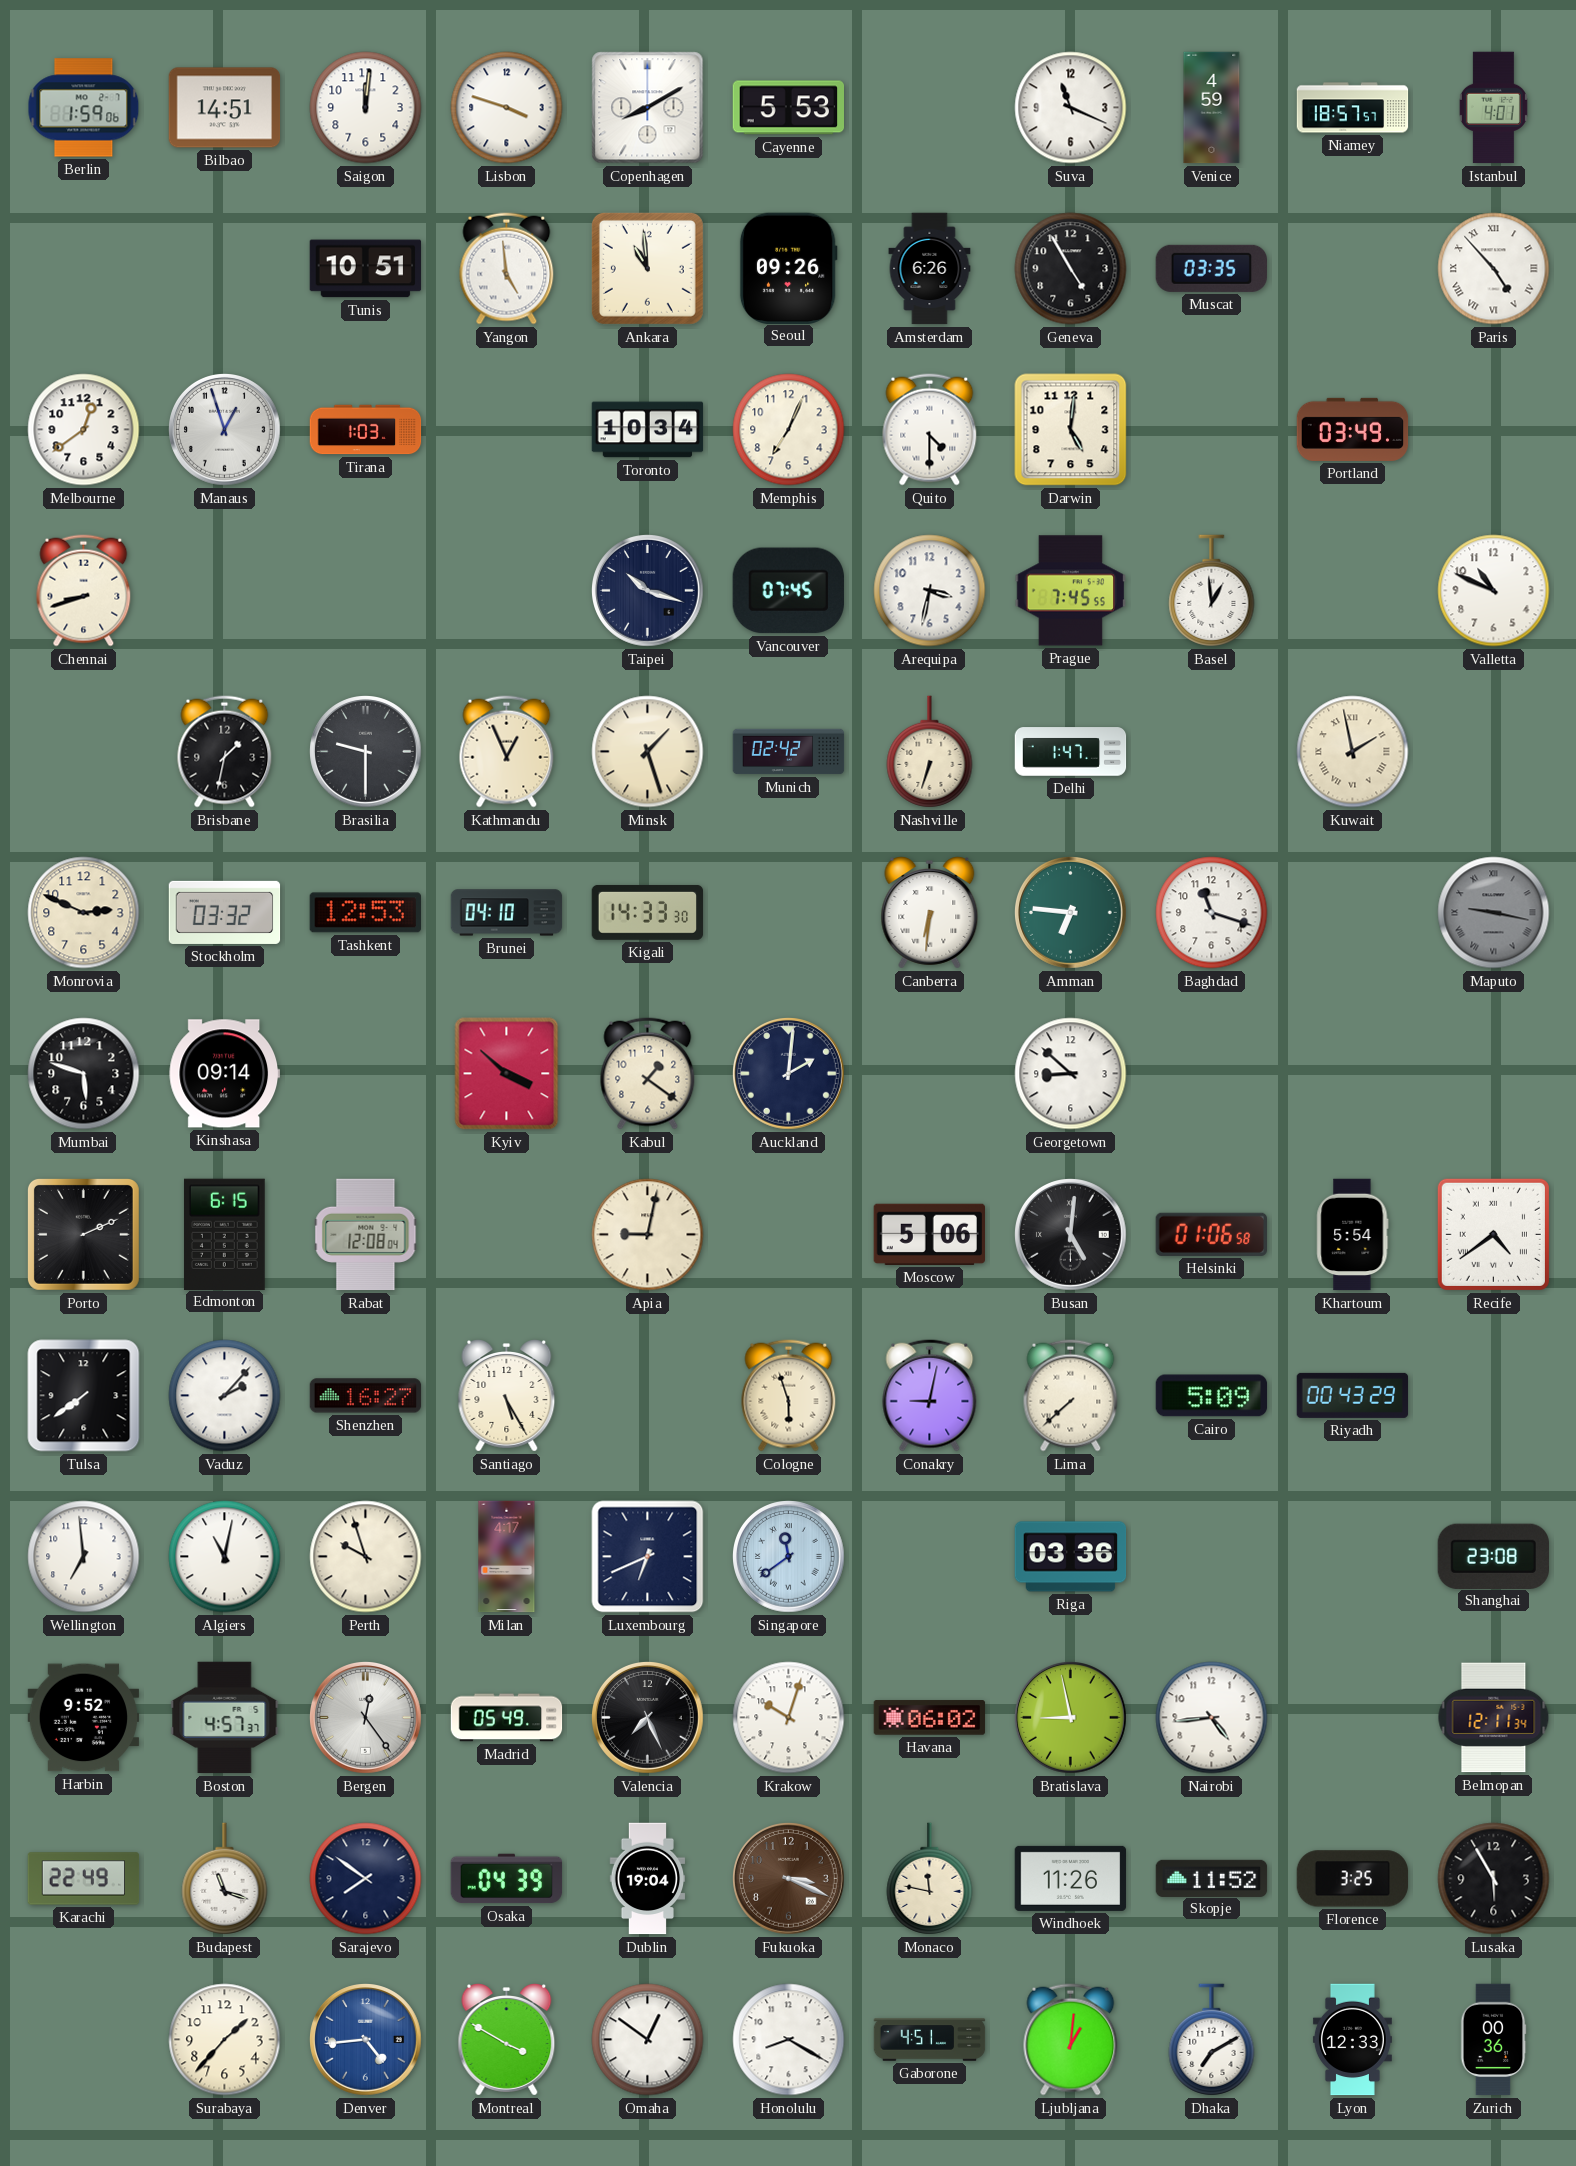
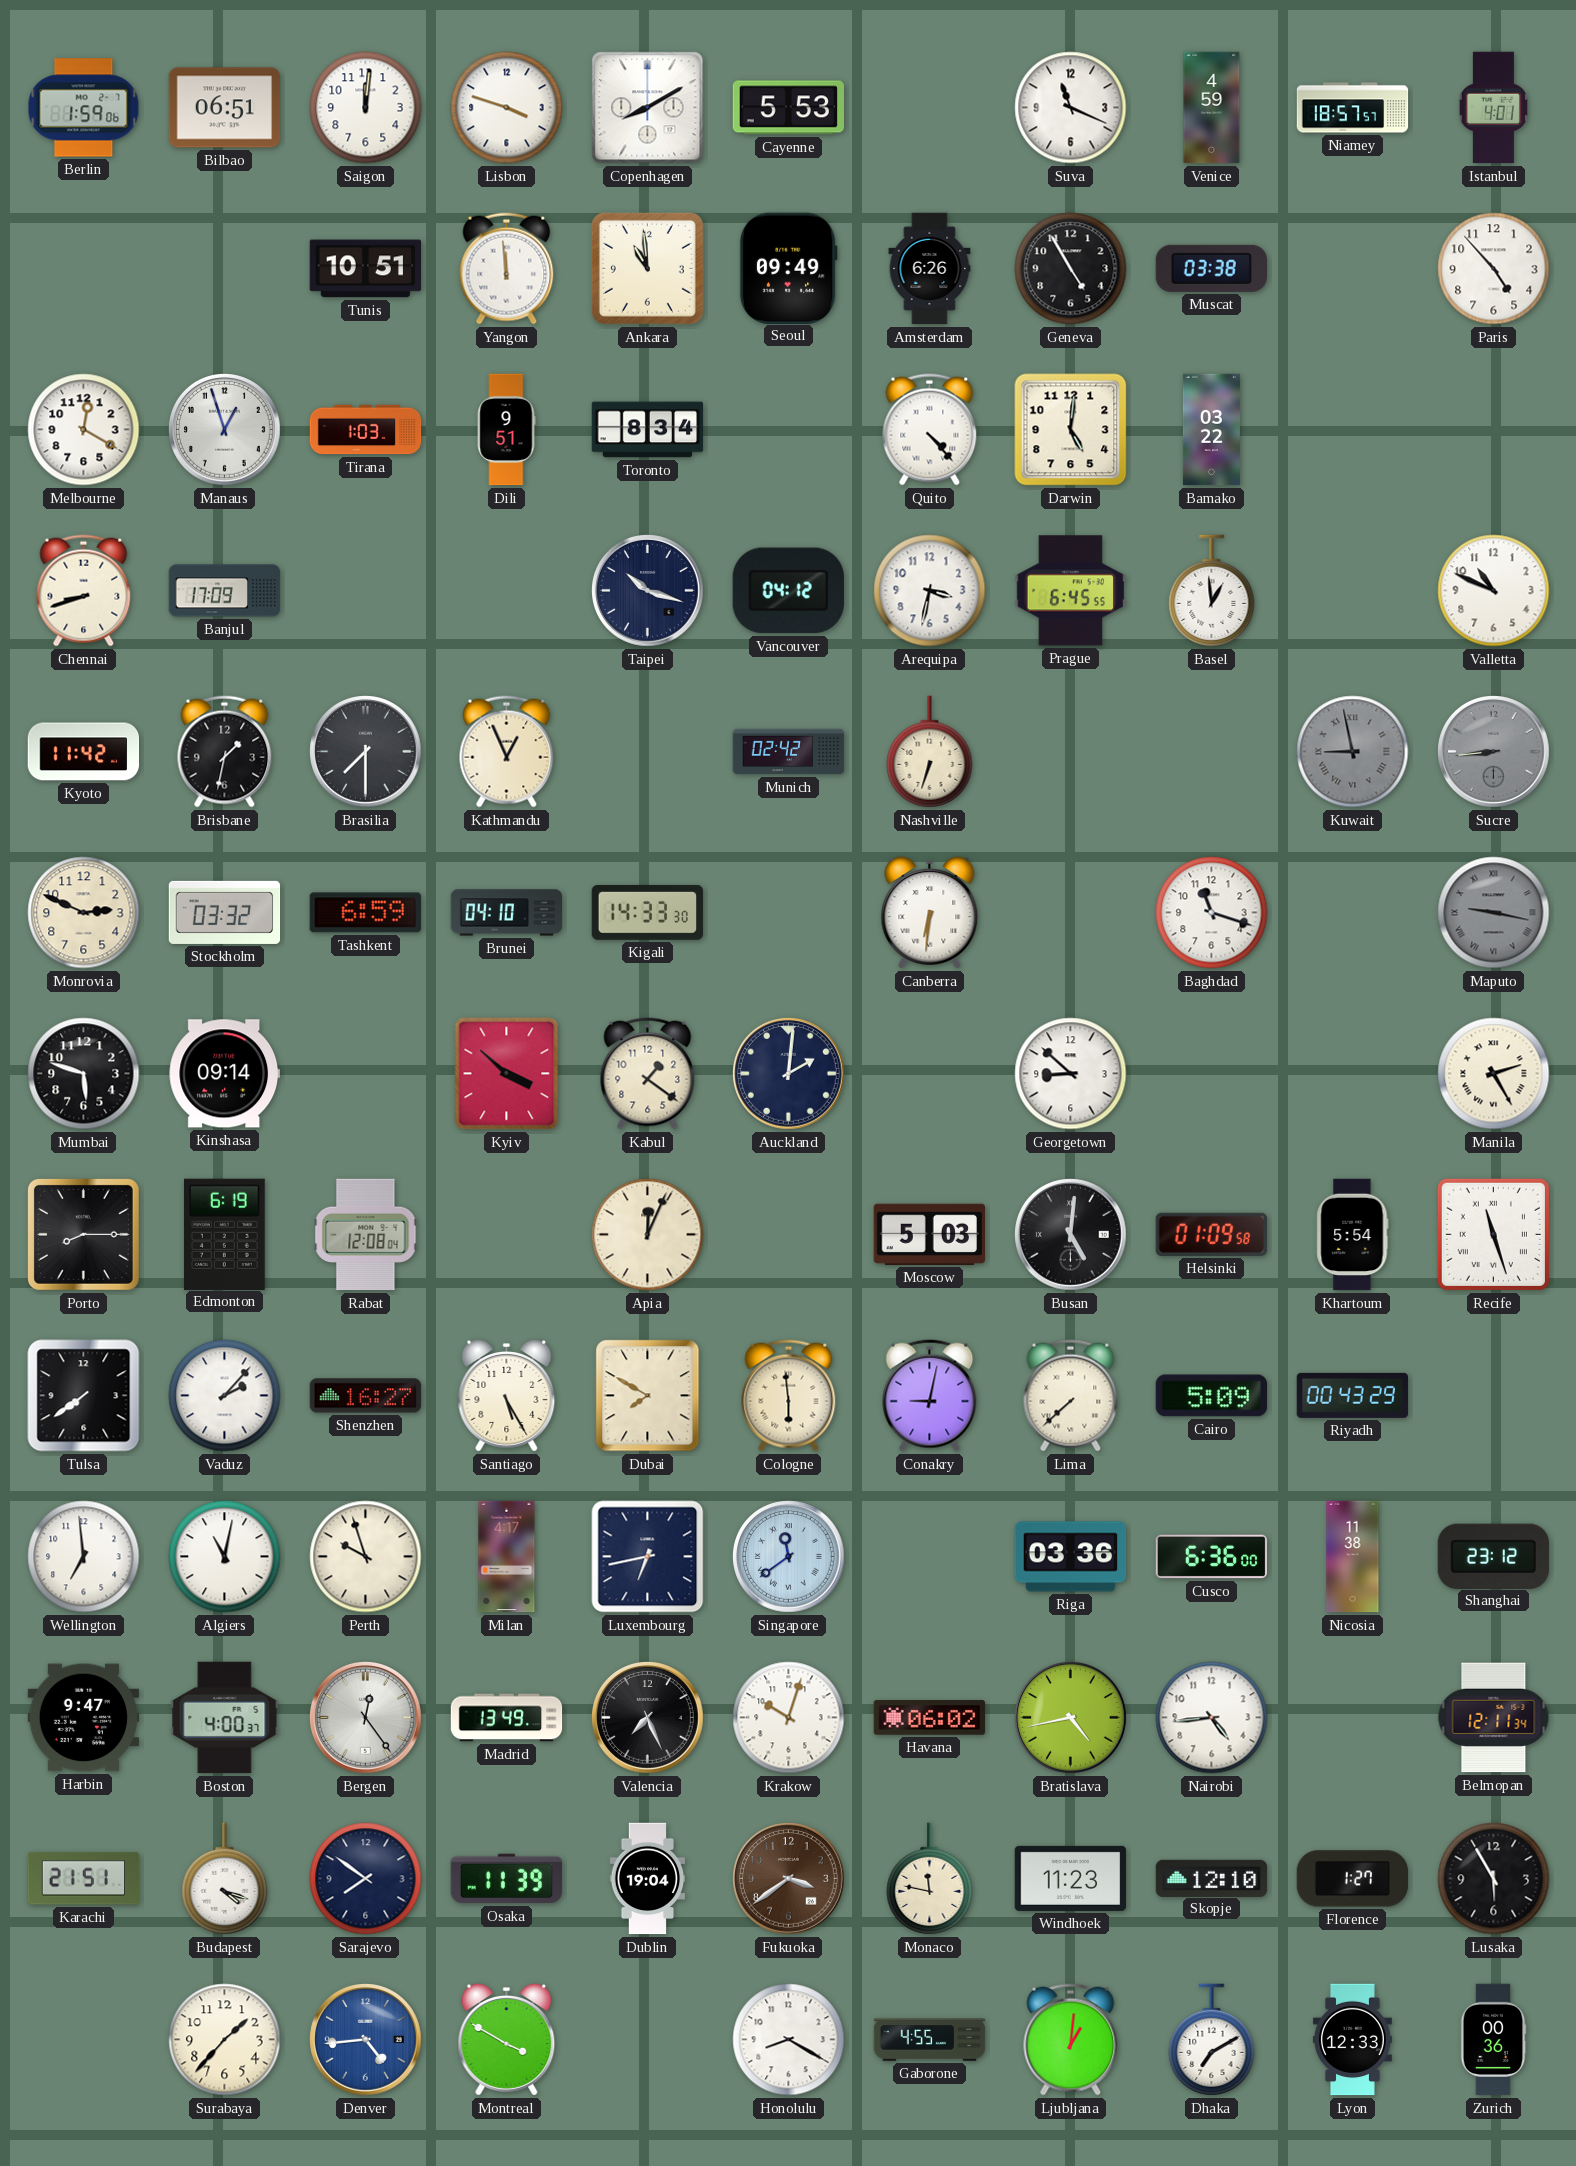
Bilbao: 14:51 -> 06:51
Yangon: 4:59 -> 11:59
Seoul: 09:26 -> 09:49
Muscat: 03:35 -> 03:38
Paris numerals: Roman -> Arabic
Melbourne: 12:39 -> 12:20
Dili: none -> 9:51
Toronto: 10:34 -> 8:34
Memphis: 7:04 -> none
Quito: 4:30 -> 4:23
Bamako: none -> 03:22
Portland: 03:49 -> none
Banjul: none -> 17:09
Vancouver: 07:45 -> 04:12
Prague: 7:45 -> 6:45
Kyoto: none -> 11:42
Brasilia: 9:30 -> 7:30
Minsk: 1:27 -> none
Delhi: 1:47 -> none
Kuwait: 1:58 -> 8:58
Kuwait dial: cream -> grey
Sucre: none -> 8:44
Tashkent: 12:53 -> 6:59
Amman: 6:46 -> none
Manila: none -> 2:25
Porto: 2:11 -> 8:15
Edmonton: 6:15 -> 6:19
Apia: 9:02 -> 12:04
Moscow: 5:06 -> 5:03
Helsinki: 01:06 -> 01:09
Recife: 4:39 -> 11:27
Dubai: none -> 7:50
Cologne: 5:57 -> 5:59
Luxembourg: 6:41 -> 6:43
Cusco: none -> 6:36
Nicosia: none -> 11:38
Shanghai: 23:08 -> 23:12
Harbin: 9:52 -> 9:47
Boston: 4:57 -> 4:00
Madrid: 05:49 -> 13:49
Bratislava: 8:58 -> 4:43
Karachi: 22:49 -> 21:51
Budapest: 11:18 -> 4:18
Osaka: 04:39 -> 11:39
Fukuoka: 3:19 -> 3:39
Windhoek: 11:26 -> 11:23
Skopje: 11:52 -> 12:10
Florence: 3:25 -> 1:27
Omaha: 12:51 -> none
Gaborone: 4:51 -> 4:55
